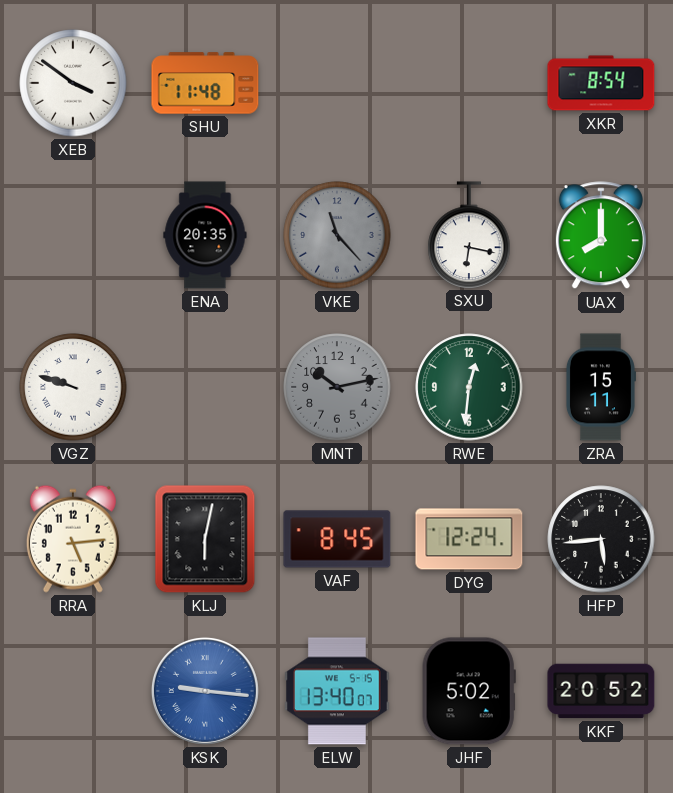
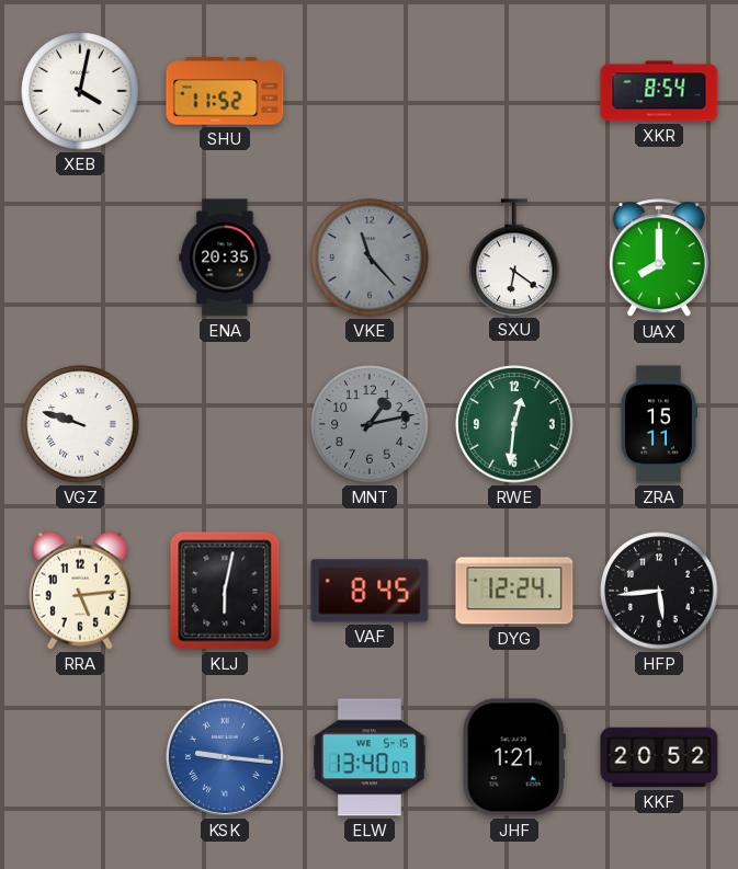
XEB: 3:51 -> 4:02
SHU: 11:48 -> 11:52
SXU: 6:17 -> 6:21
MNT: 10:13 -> 1:13
JHF: 5:02 -> 1:21
